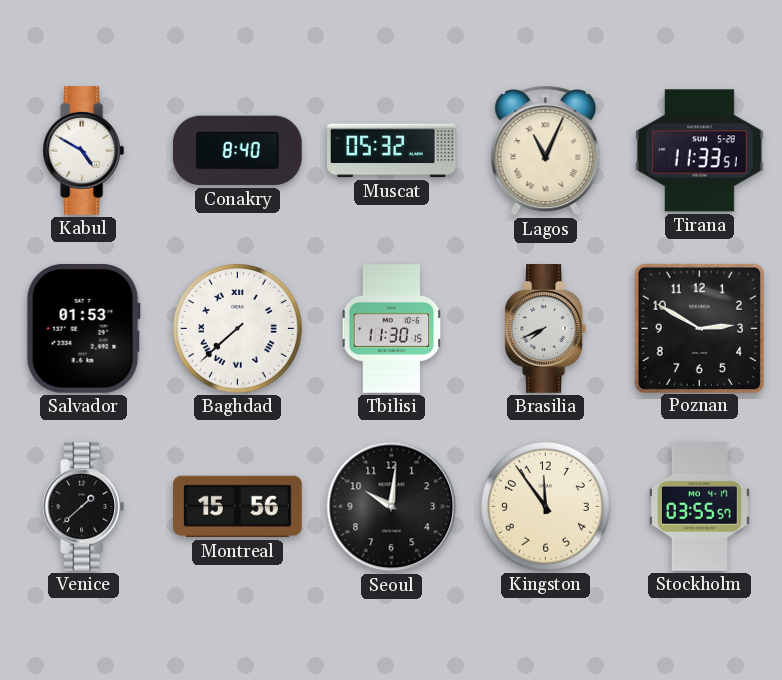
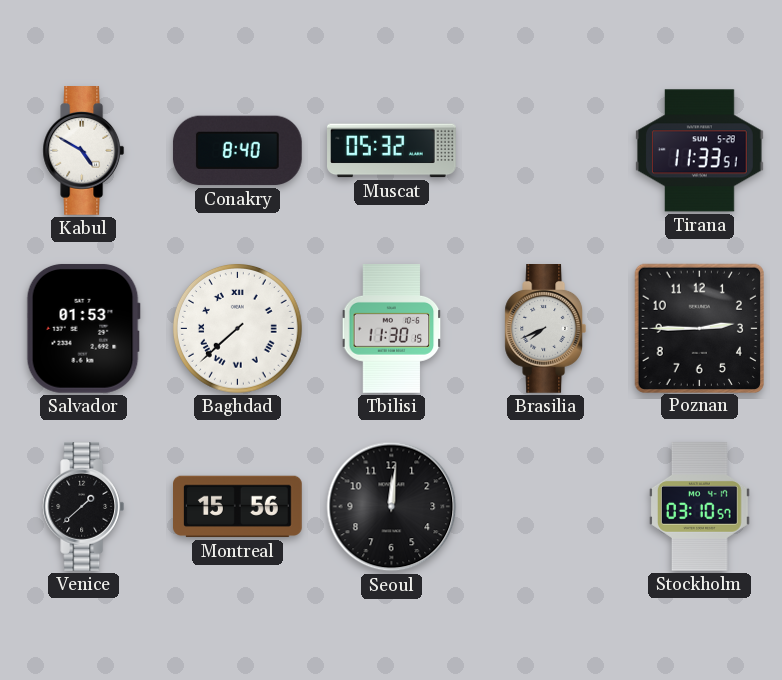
Lagos: 11:04 -> none
Poznan: 2:50 -> 2:45
Seoul: 10:01 -> 12:01
Kingston: 11:54 -> none
Stockholm: 03:55 -> 03:10
